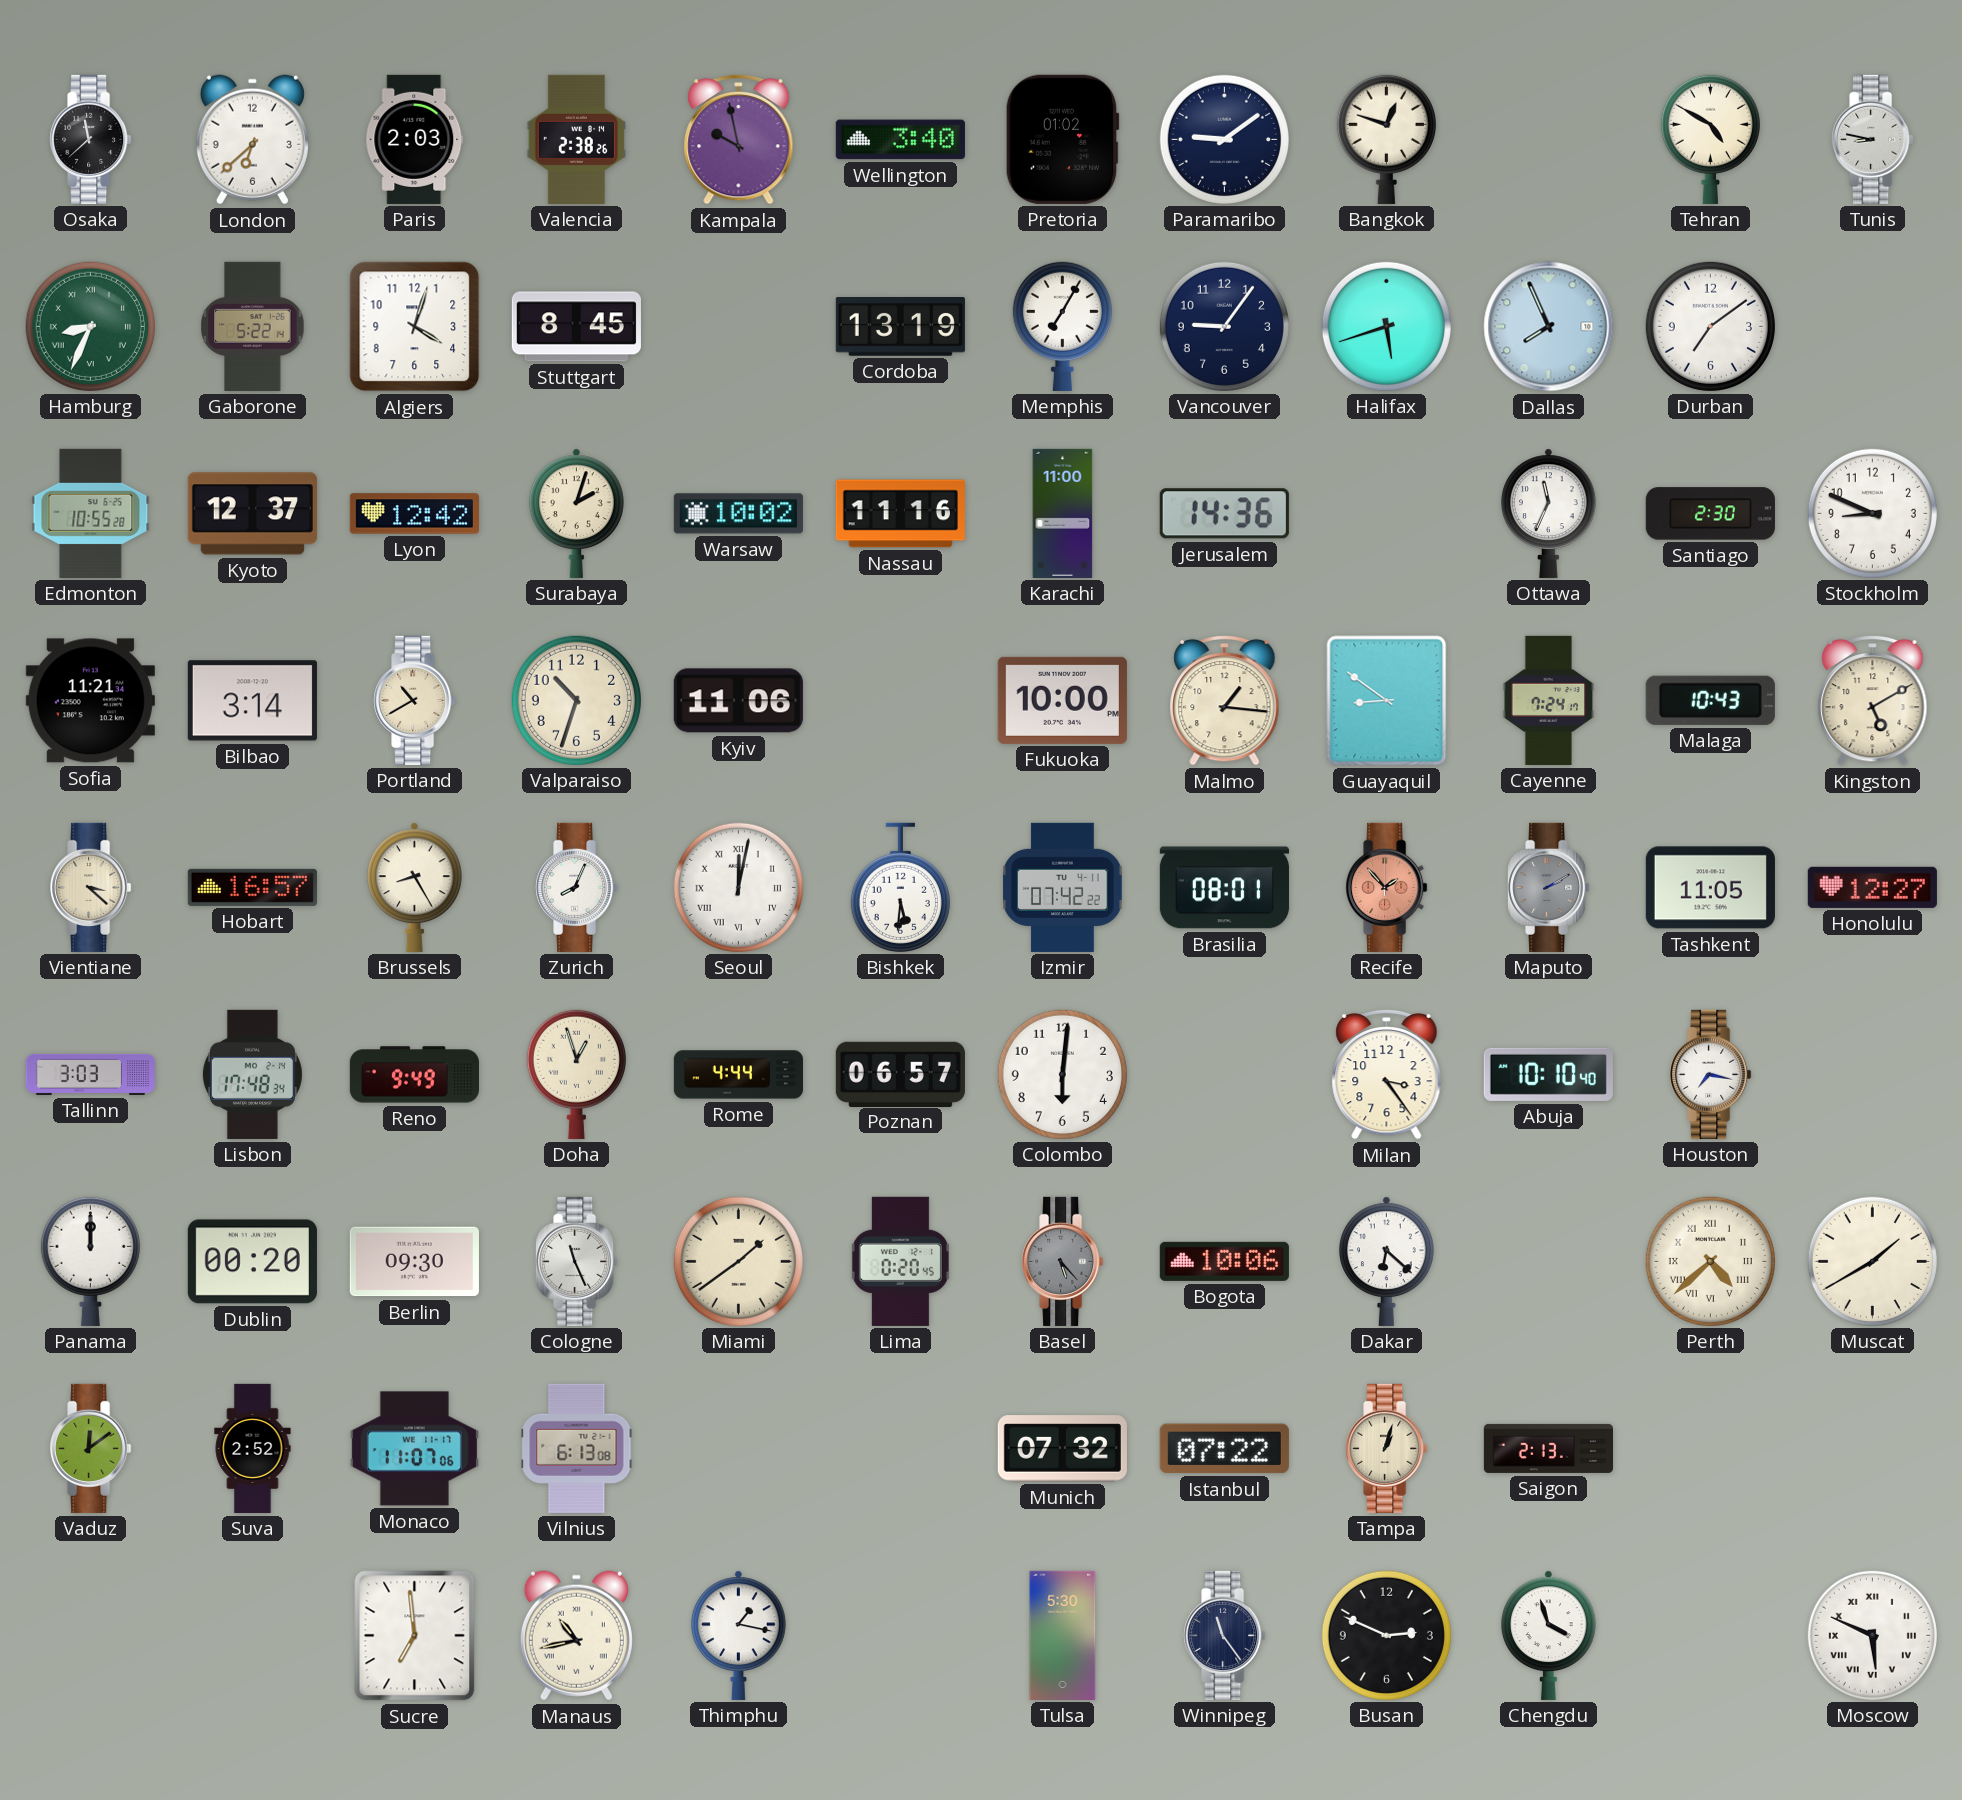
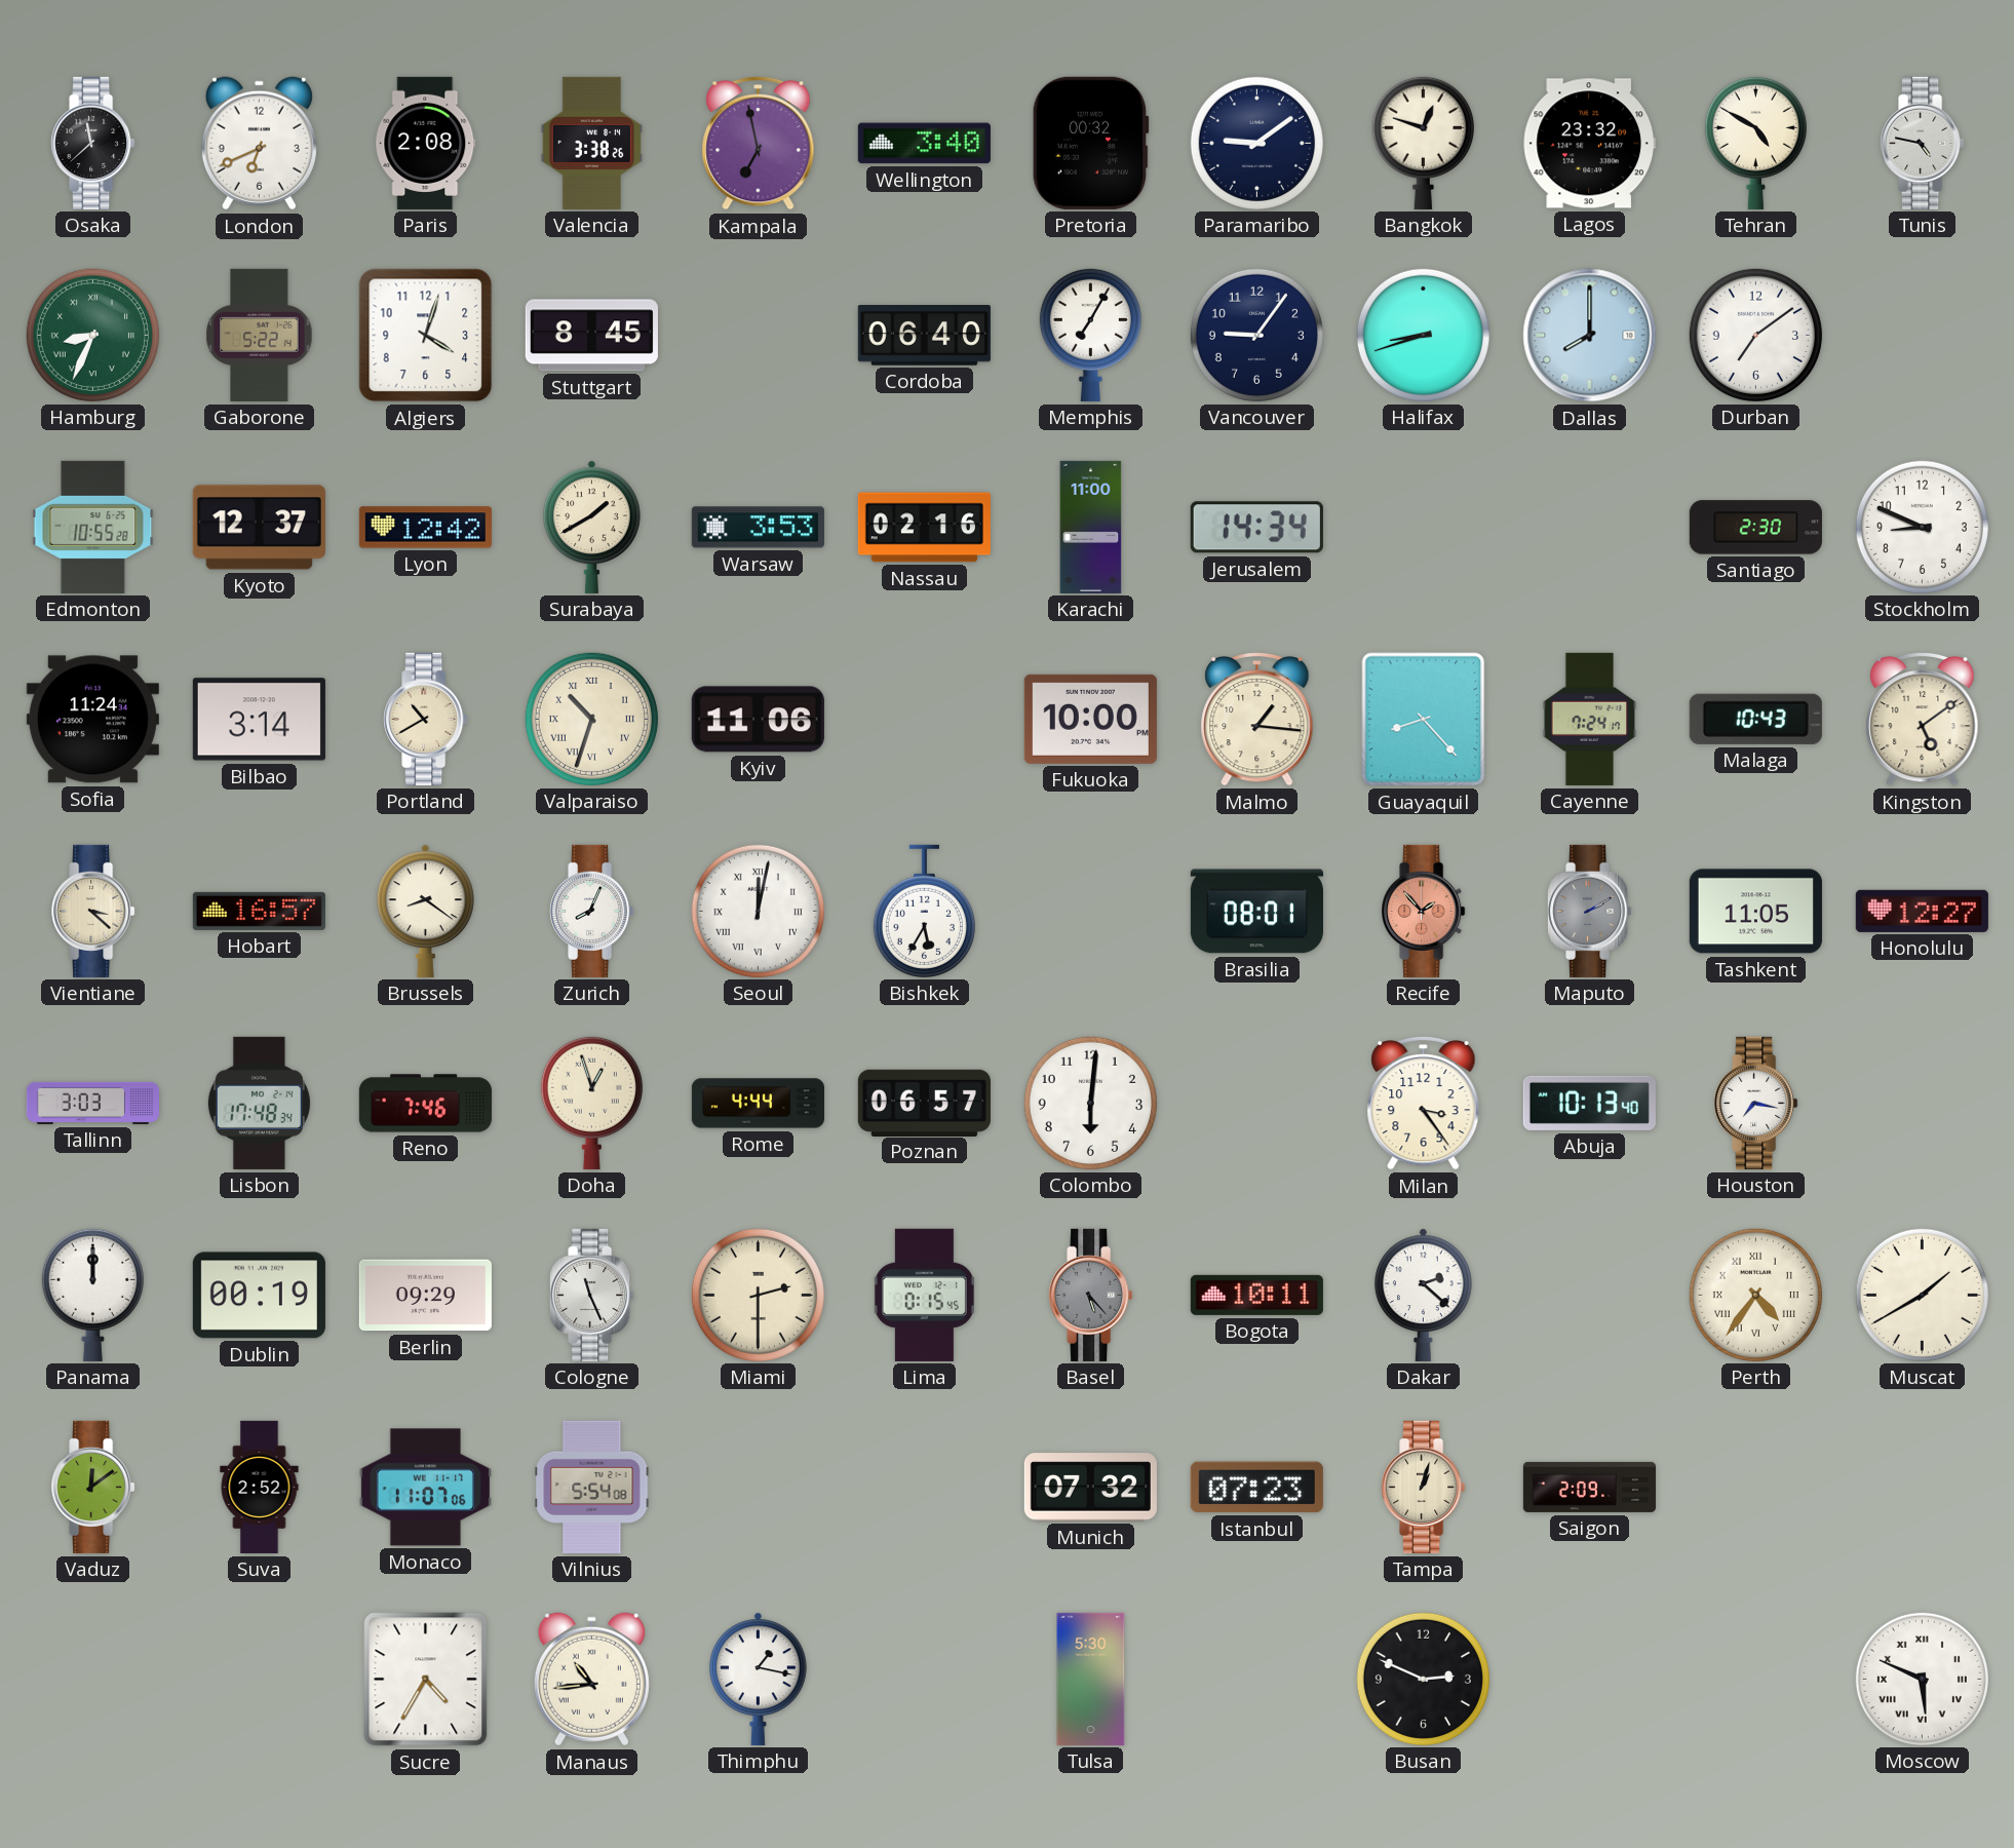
London: 6:38 -> 6:41
Paris: 2:03 -> 2:08
Valencia: 2:38 -> 3:38
Kampala: 9:58 -> 6:58
Pretoria: 01:02 -> 00:32
Lagos: none -> 23:32
Tunis: 8:47 -> 4:47
Cordoba: 13:19 -> 06:40
Halifax: 5:42 -> 8:42
Dallas: 7:56 -> 8:00
Surabaya: 2:03 -> 1:40
Warsaw: 10:02 -> 3:53
Nassau: 11:16 -> 02:16
Jerusalem: 14:36 -> 14:34
Ottawa: 11:34 -> none
Sofia: 11:21 -> 11:24
Valparaiso numerals: Arabic -> Roman
Guayaquil: 8:51 -> 8:23
Kingston: 5:10 -> 5:09
Brussels: 8:25 -> 8:21
Bishkek: 5:31 -> 5:35
Izmir: 07:42 -> none
Reno: 9:49 -> 7:46
Abuja: 10:10 -> 10:13
Dublin: 00:20 -> 00:19
Berlin: 09:30 -> 09:29
Miami: 1:39 -> 2:30
Lima: 0:20 -> 0:15
Bogota: 10:06 -> 10:11
Dakar: 6:22 -> 2:22
Perth: 4:38 -> 4:36
Vilnius: 6:13 -> 5:54
Istanbul: 07:22 -> 07:23
Saigon: 2:13 -> 2:09
Sucre: 6:59 -> 4:35
Manaus: 10:43 -> 10:44
Winnipeg: 11:24 -> none
Chengdu: 3:57 -> none
